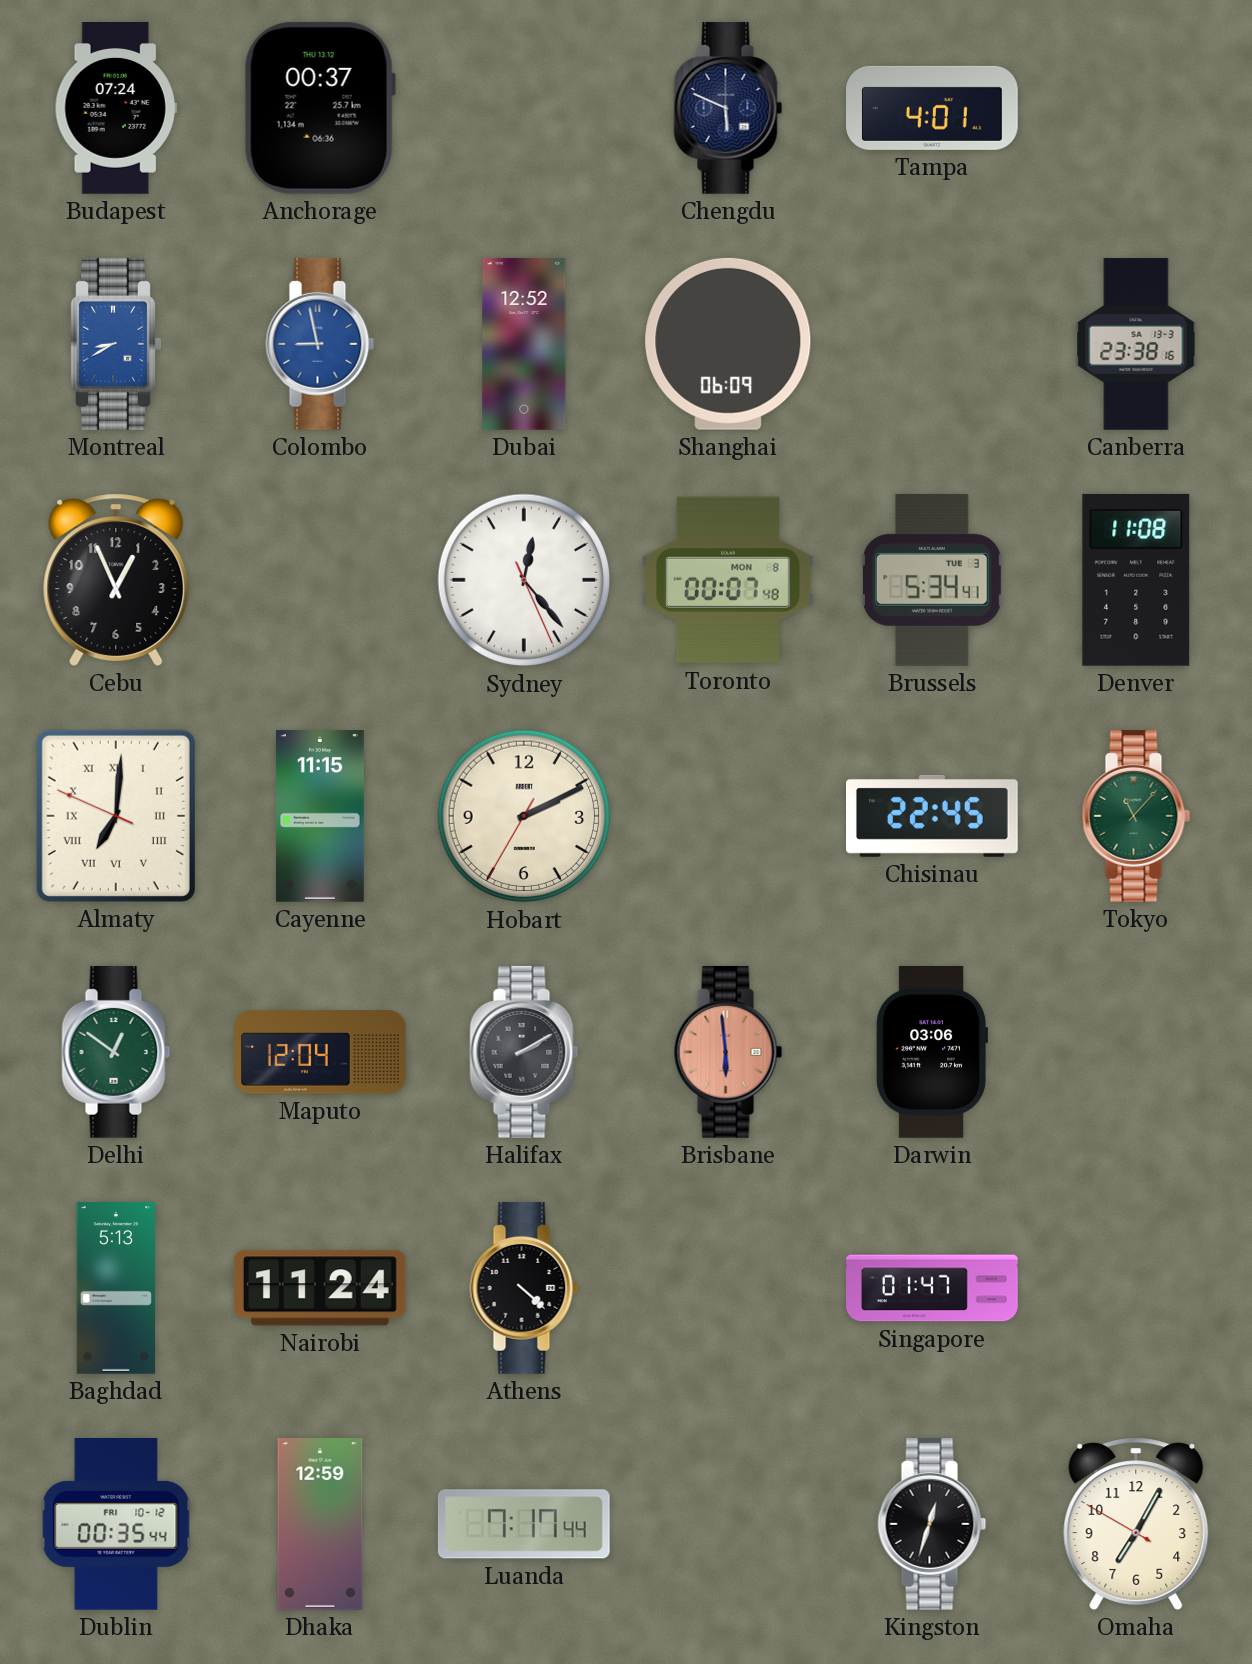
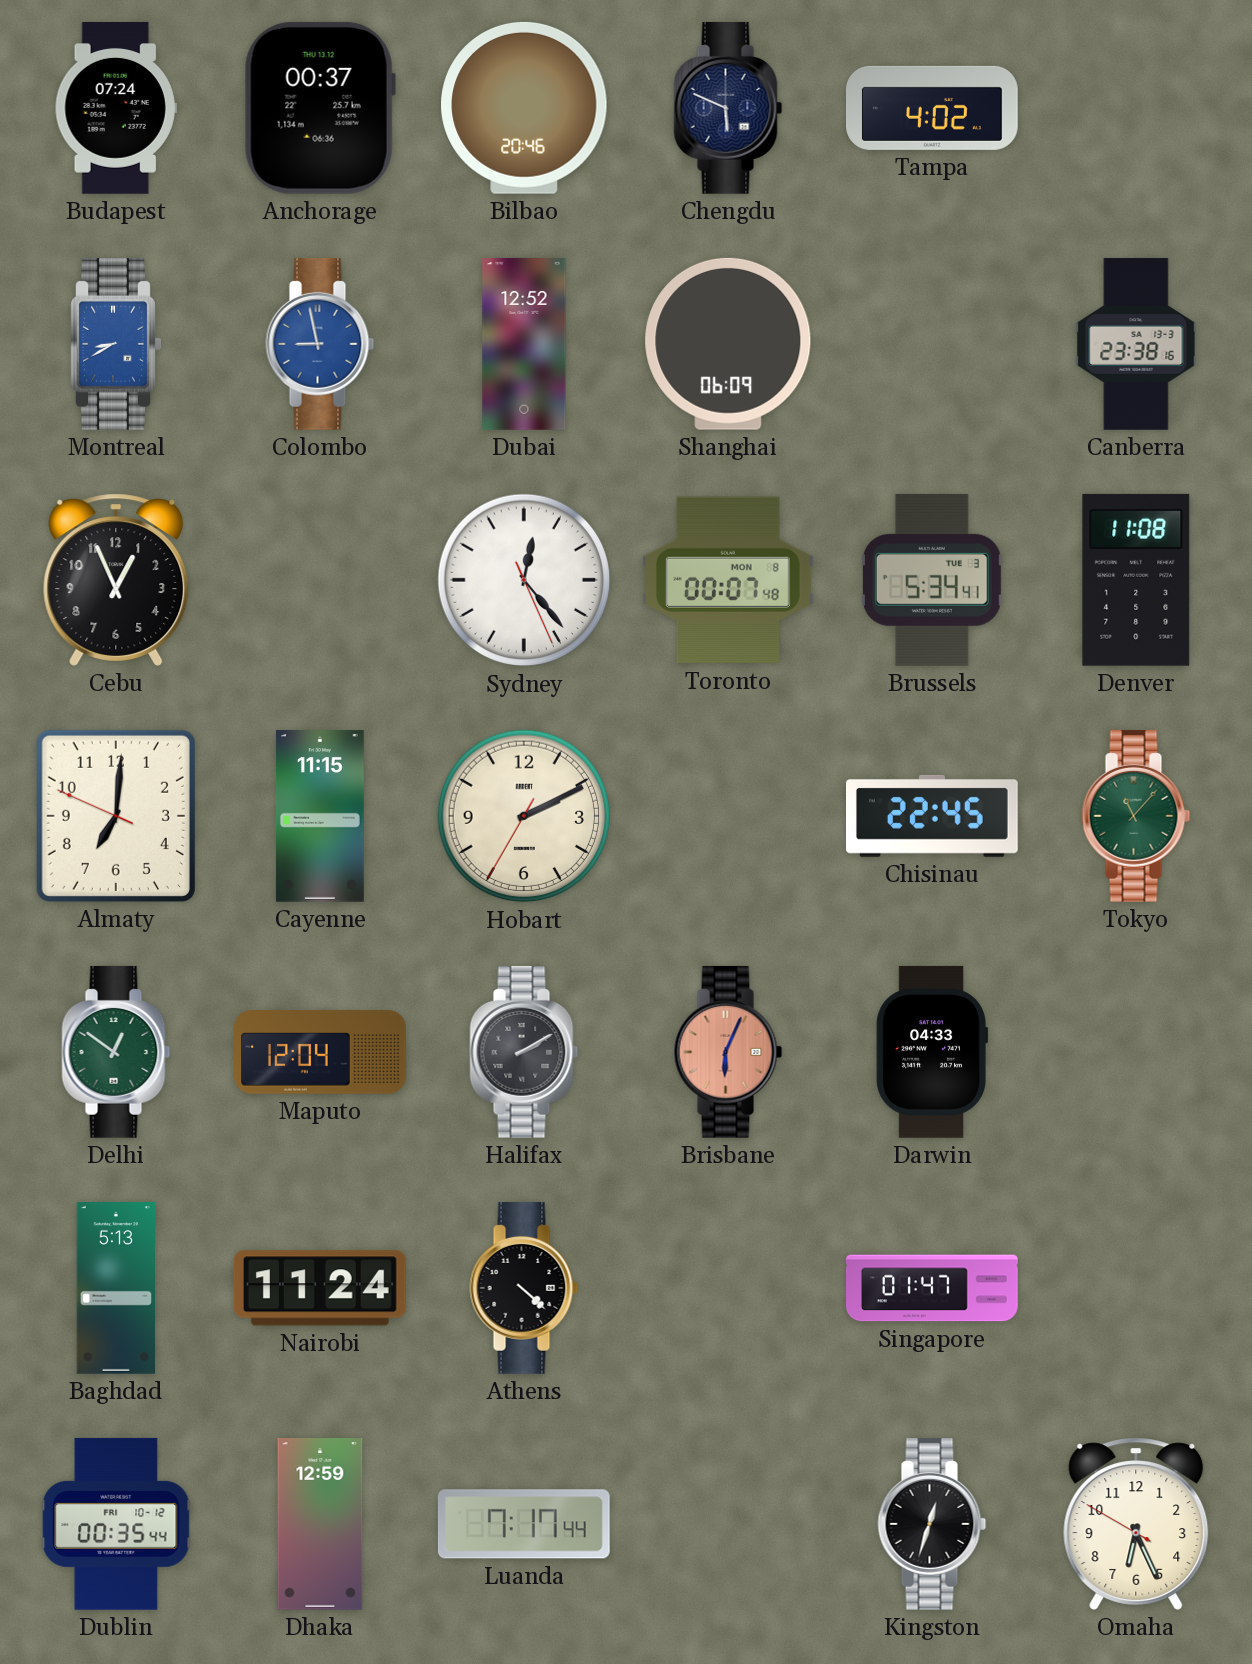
Bilbao: none -> 20:46
Tampa: 4:01 -> 4:02
Almaty numerals: Roman -> Arabic
Brisbane: 5:59 -> 6:04
Darwin: 03:06 -> 04:33
Omaha: 7:04 -> 6:25
